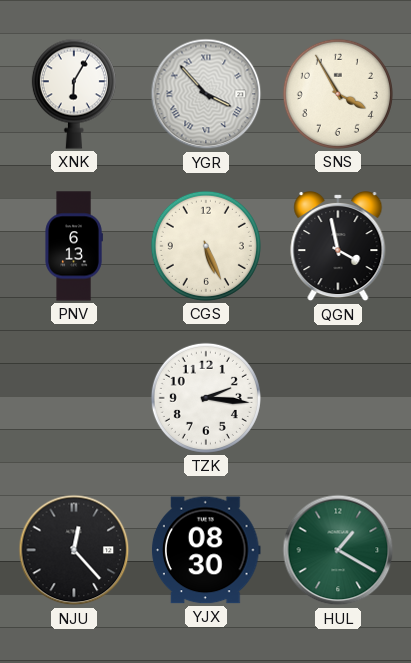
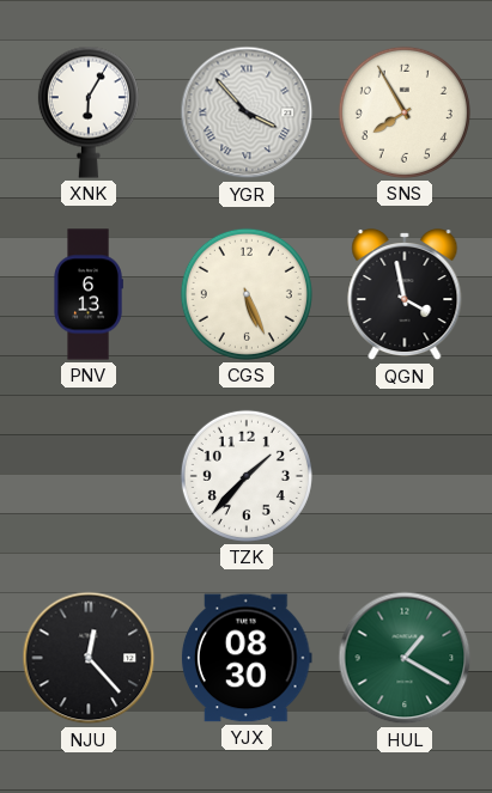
SNS: 3:55 -> 7:55
TZK: 2:16 -> 1:37
